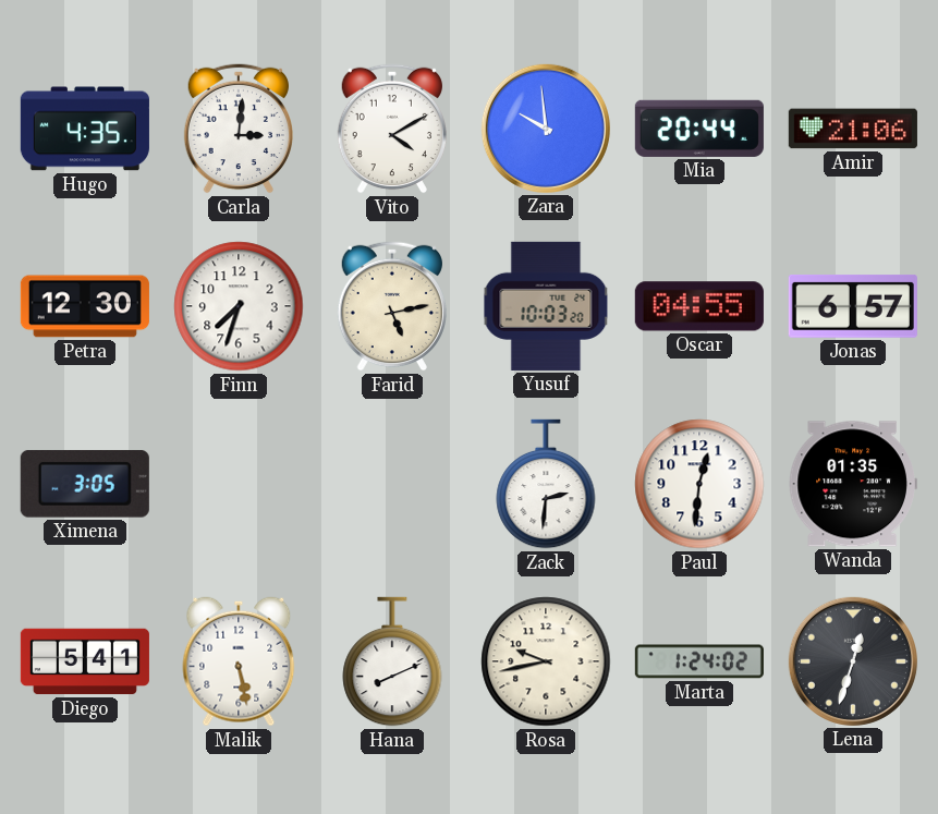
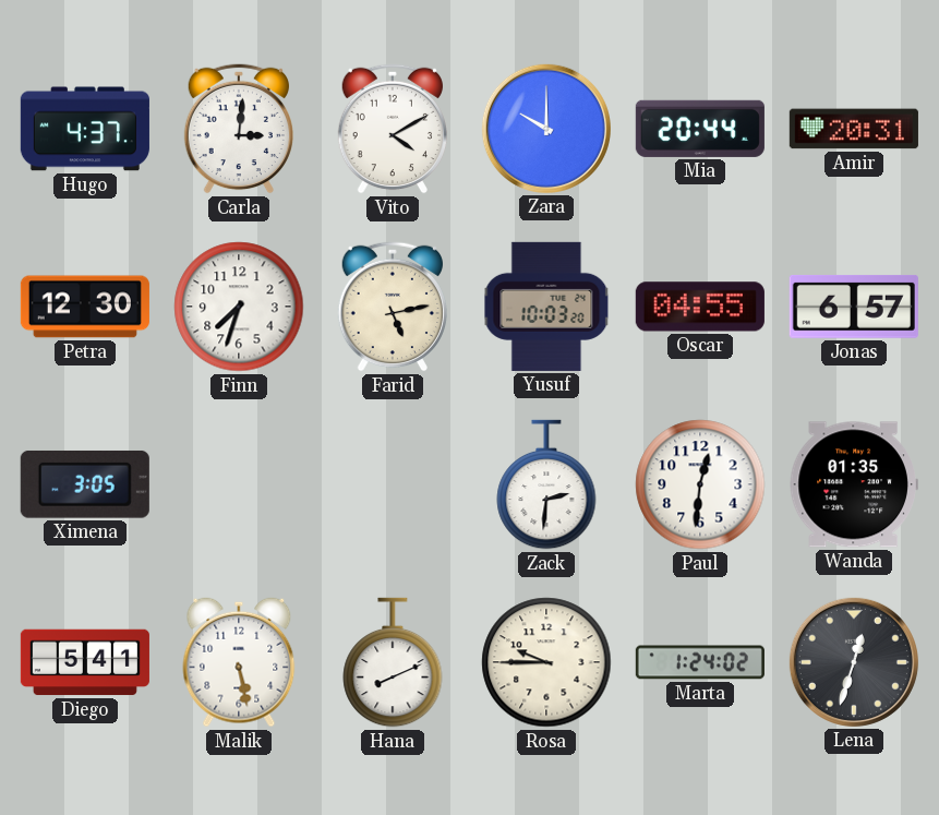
Hugo: 4:35 -> 4:37
Zara: 9:59 -> 10:00
Amir: 21:06 -> 20:31
Rosa: 9:43 -> 9:45
